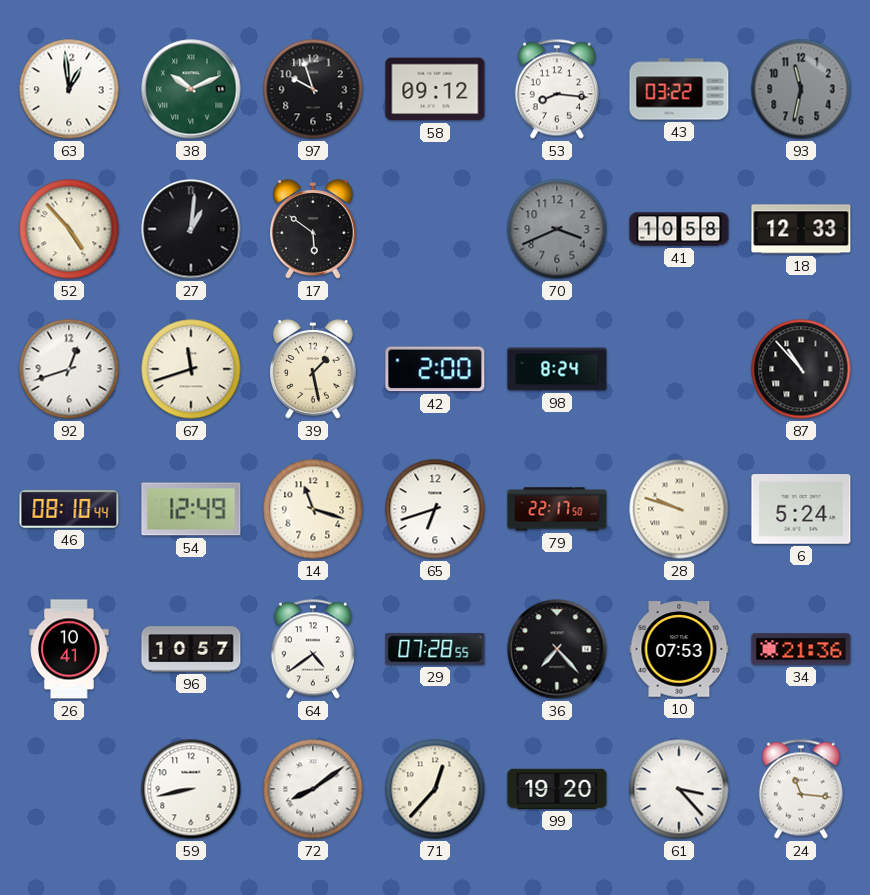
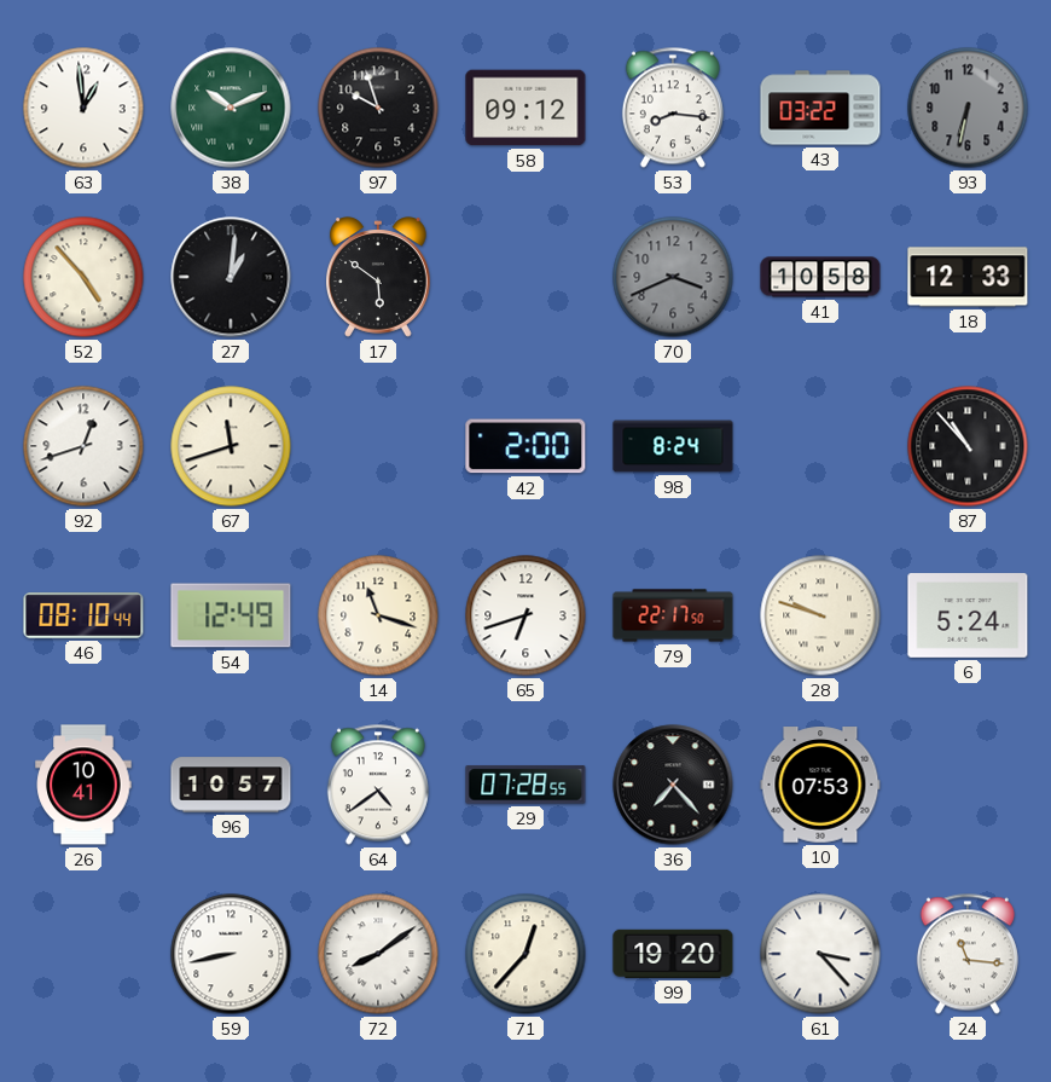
93: 11:32 -> 6:32
39: 1:28 -> none
34: 21:36 -> none
